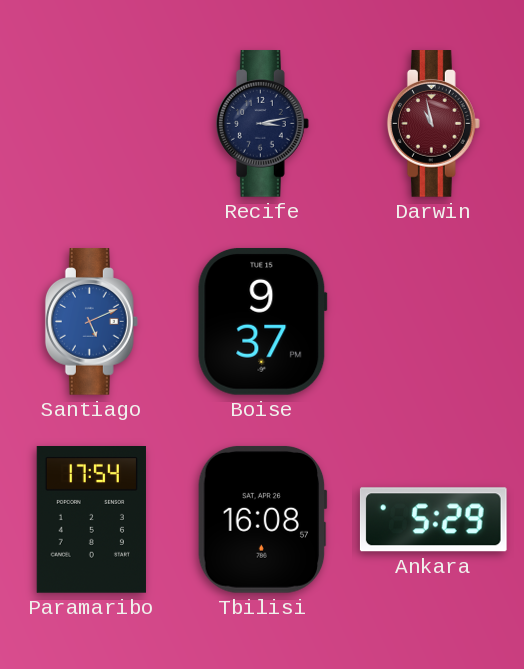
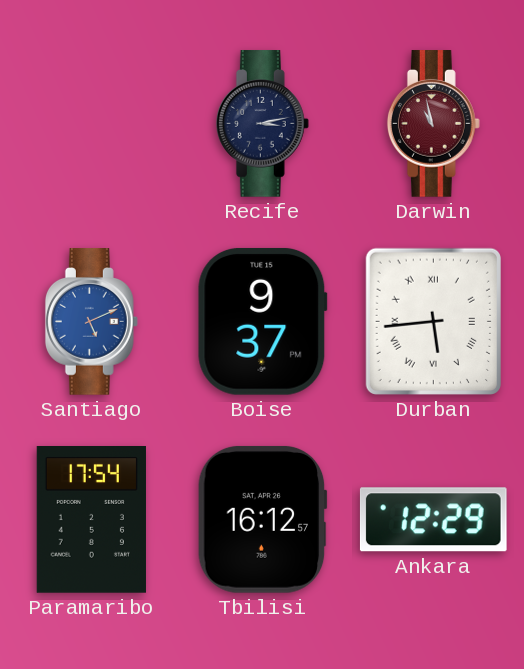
Durban: none -> 5:44
Tbilisi: 16:08 -> 16:12
Ankara: 5:29 -> 12:29
